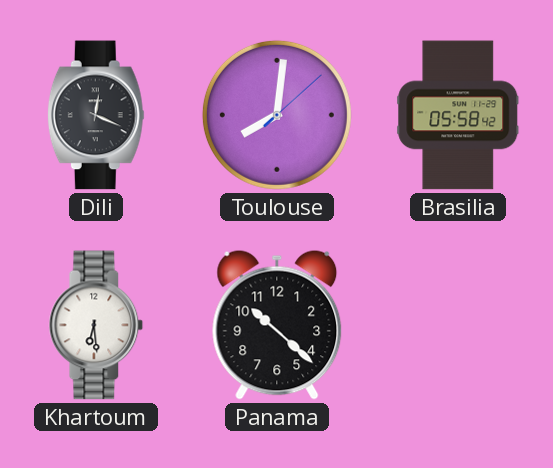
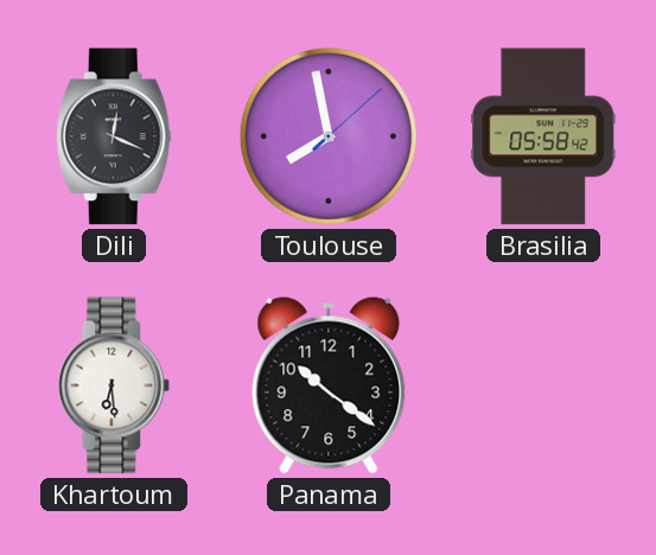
Toulouse: 8:01 -> 7:58
Panama: 10:22 -> 10:21
